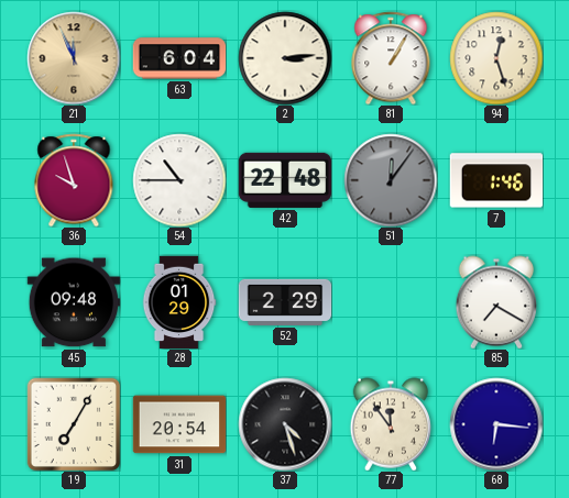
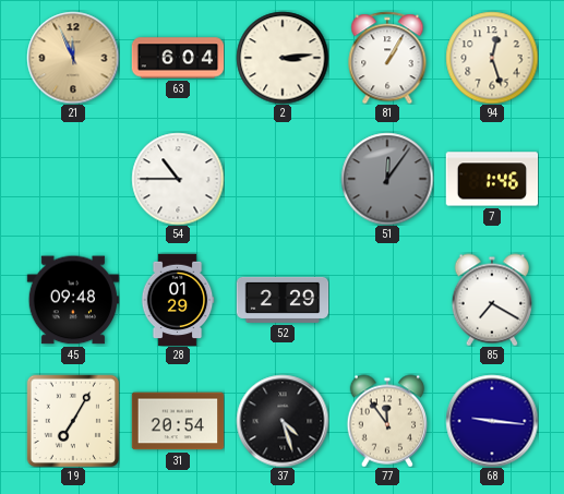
36: 9:57 -> none
42: 22:48 -> none
68: 6:16 -> 9:16
